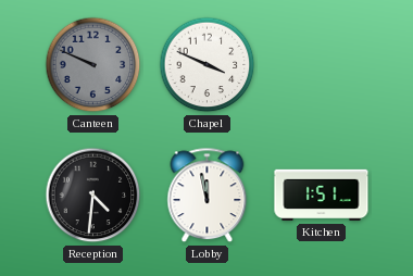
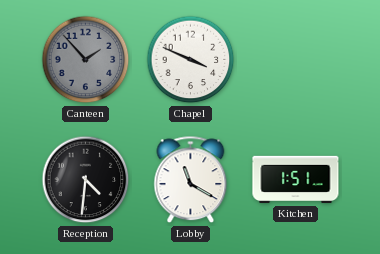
Canteen: 9:49 -> 1:53
Lobby: 11:58 -> 11:20
